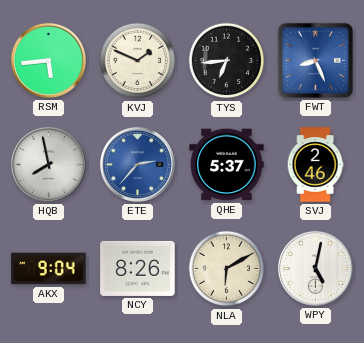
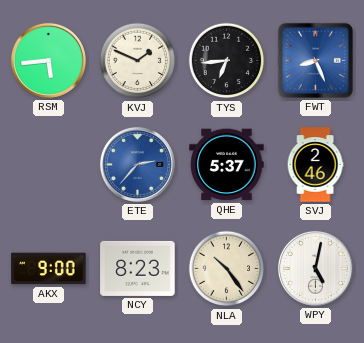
HQB: 7:58 -> none
AKX: 9:04 -> 9:00
NCY: 8:26 -> 8:23
NLA: 6:10 -> 10:24
